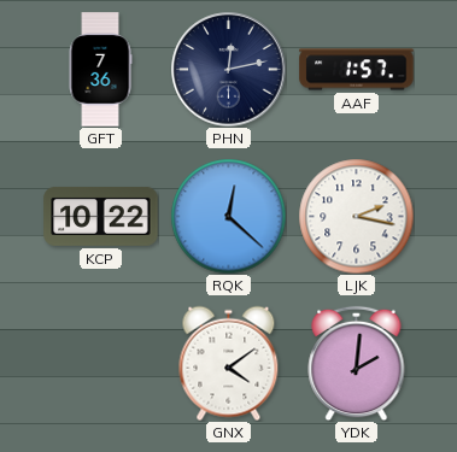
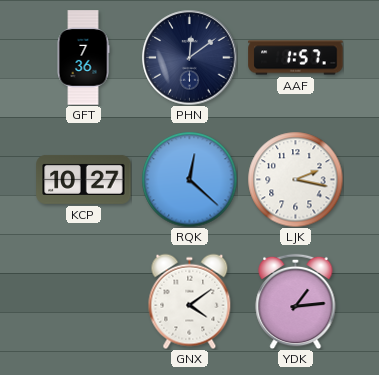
PHN: 12:13 -> 12:09
KCP: 10:22 -> 10:27
YDK: 2:01 -> 1:14
